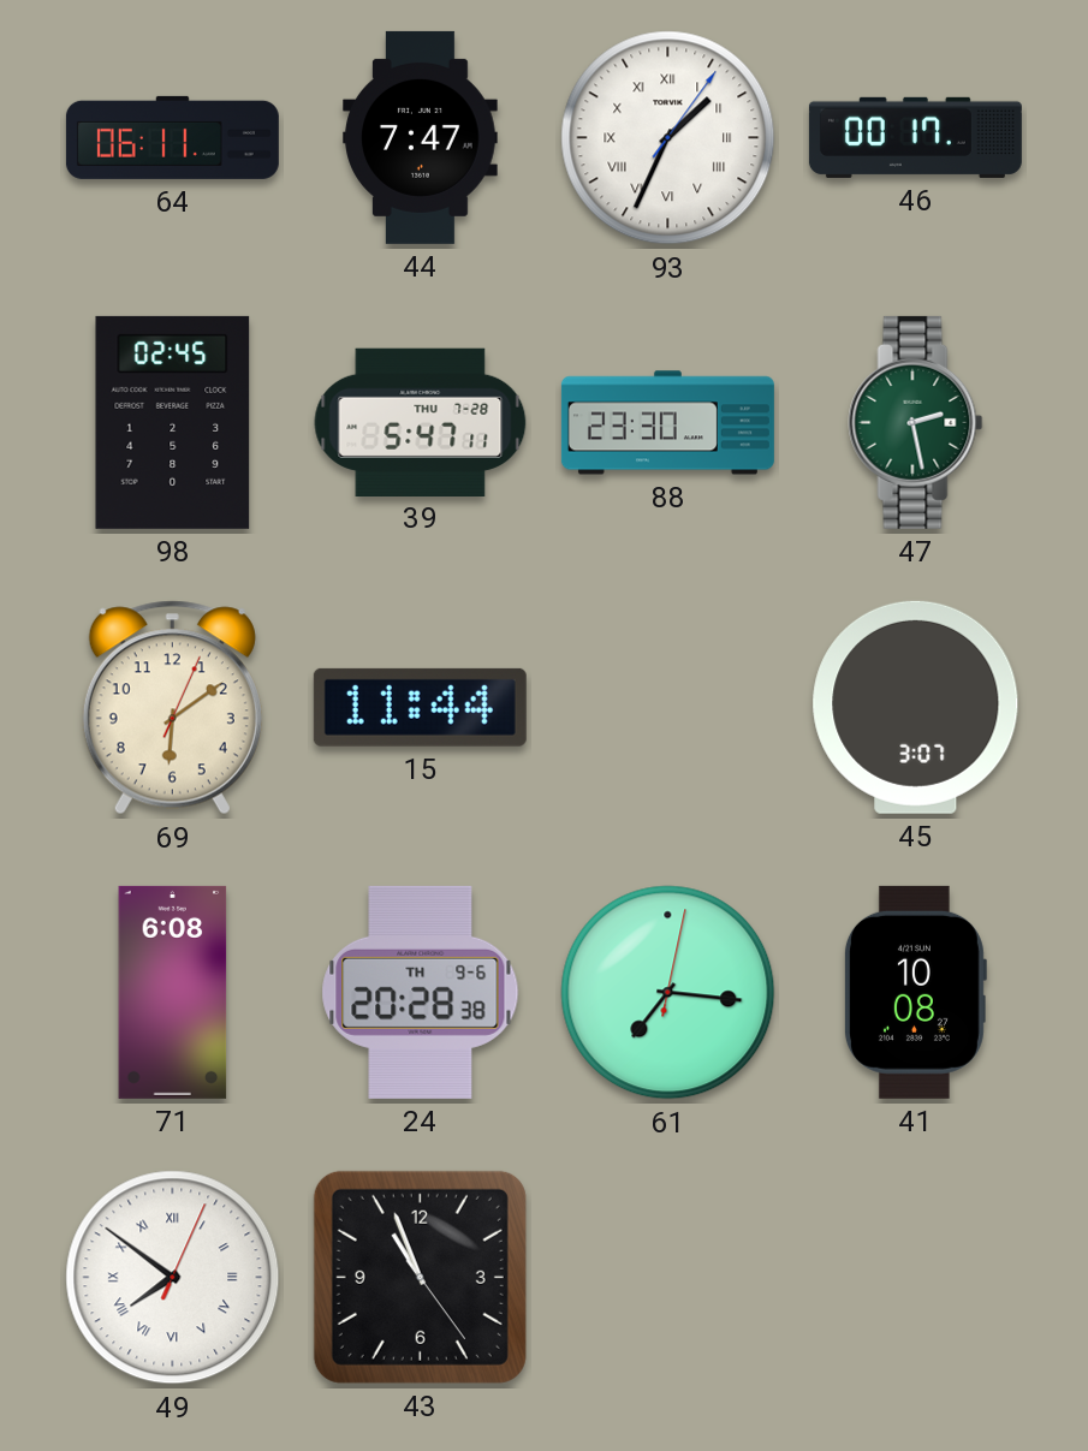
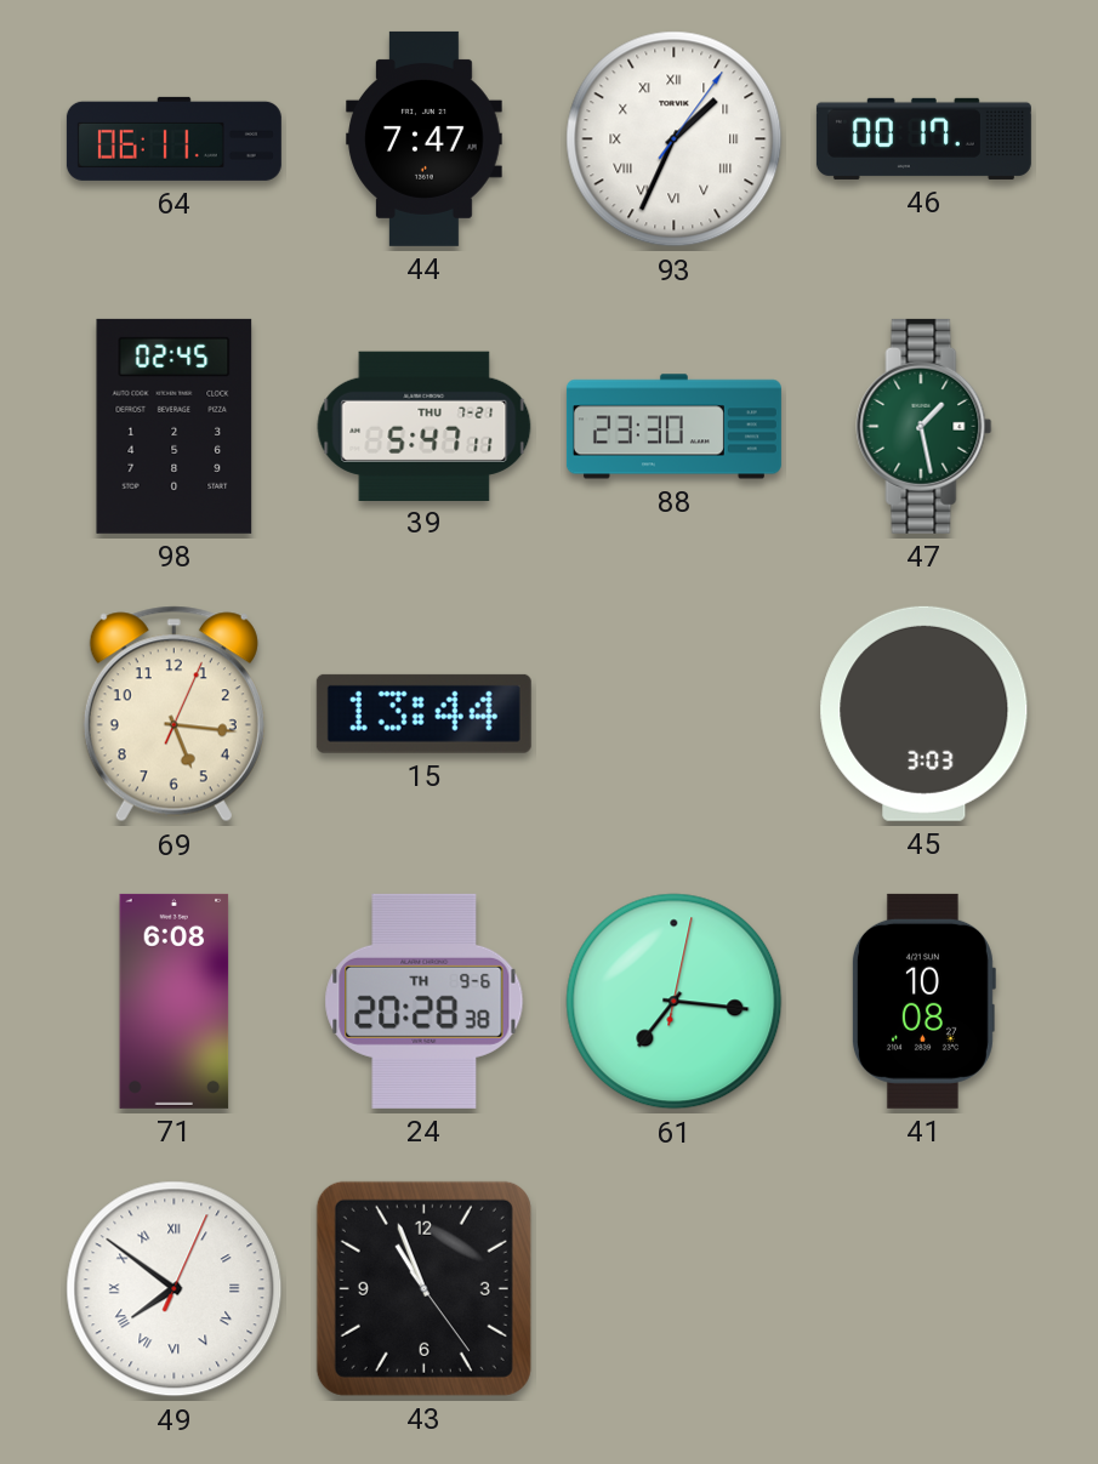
39 date: THU 7-28 -> THU 7-21
47: 2:28 -> 1:28
69: 6:09 -> 5:16
15: 11:44 -> 13:44
45: 3:07 -> 3:03
